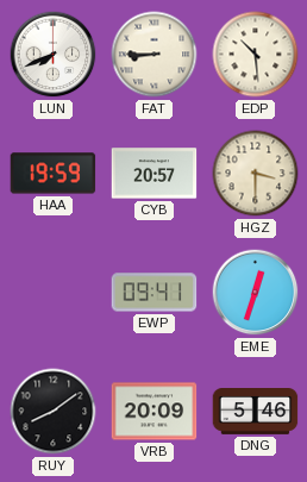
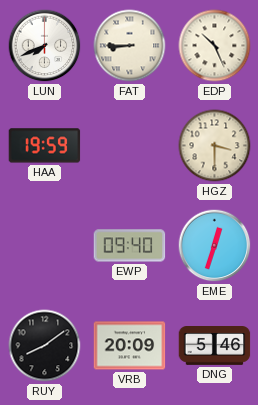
EDP: 10:29 -> 10:26
CYB: 20:57 -> none
EWP: 09:41 -> 09:40
